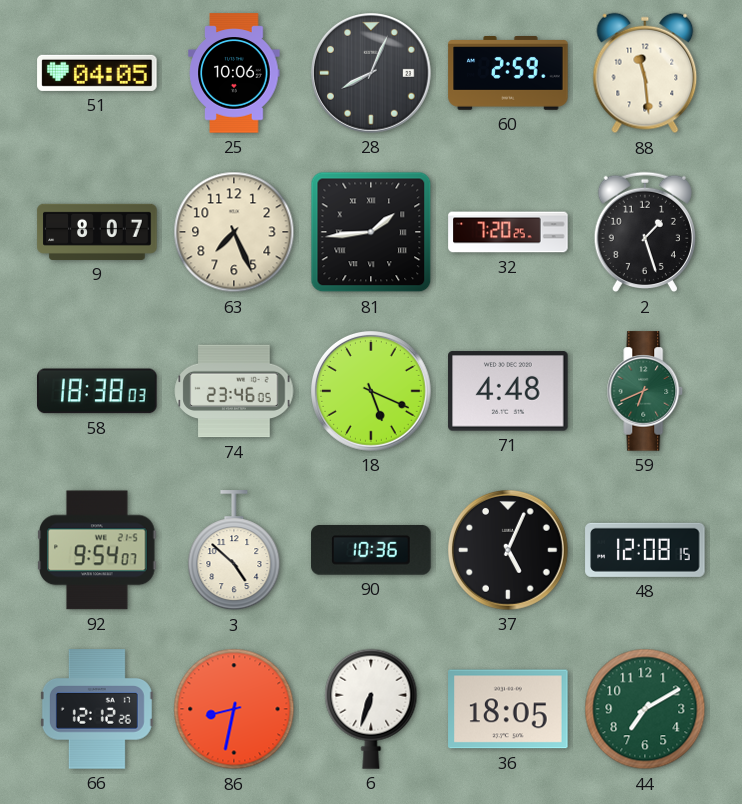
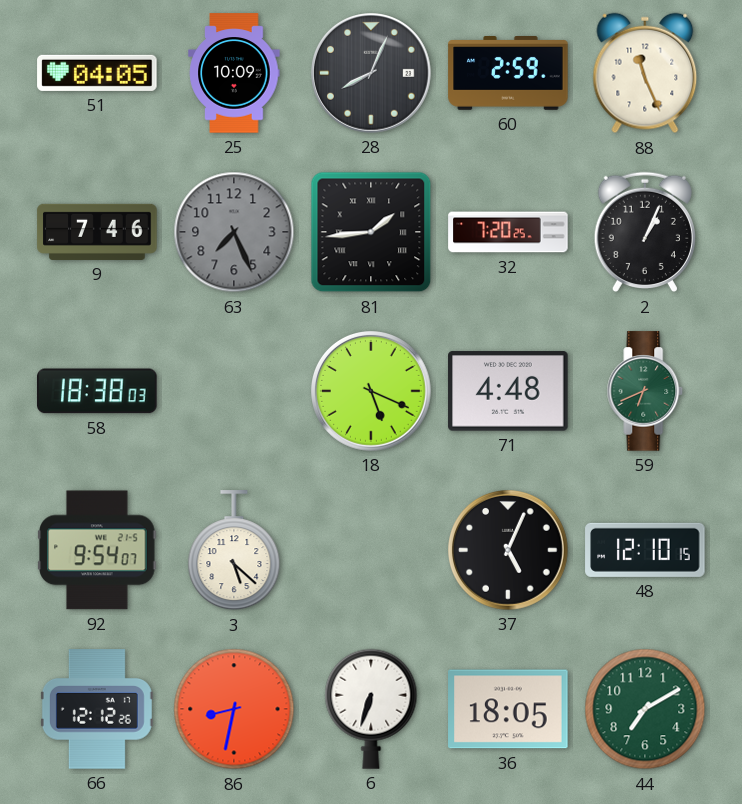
25: 10:06 -> 10:09
88: 11:29 -> 11:26
9: 8:07 -> 7:46
63 dial: cream -> grey
2: 1:27 -> 1:04
74: 23:46 -> none
3: 4:52 -> 5:22
90: 10:36 -> none
48: 12:08 -> 12:10
